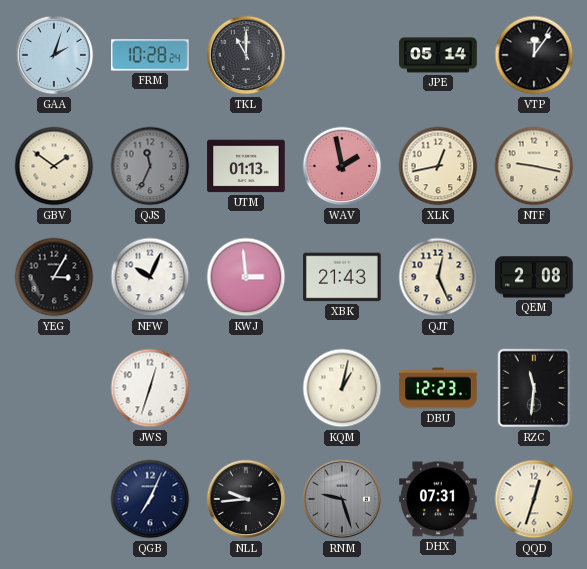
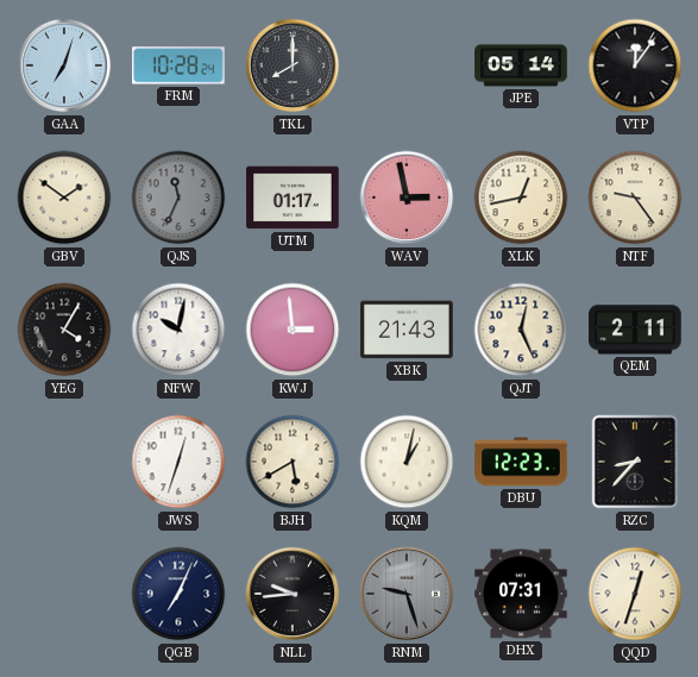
GAA: 2:03 -> 7:03
TKL: 11:00 -> 8:00
UTM: 01:13 -> 01:17
WAV: 1:58 -> 2:58
NTF: 9:17 -> 9:24
YEG: 3:05 -> 4:05
NFW: 10:04 -> 10:02
QEM: 2:08 -> 2:11
BJH: none -> 5:40
RZC: 11:31 -> 8:37
